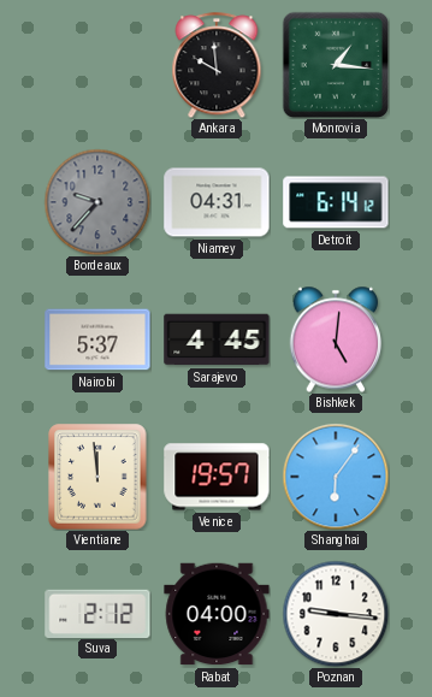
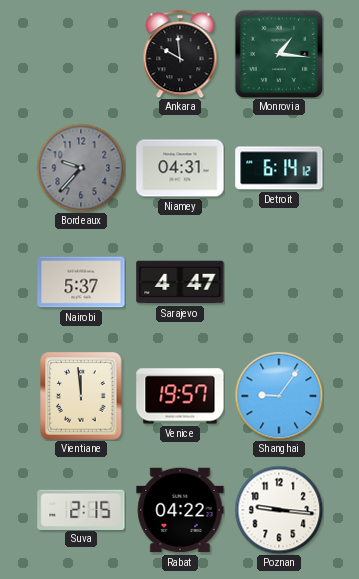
Sarajevo: 4:45 -> 4:47
Bishkek: 5:01 -> none
Shanghai: 6:06 -> 9:06
Suva: 2:12 -> 2:15
Rabat: 04:00 -> 04:22
